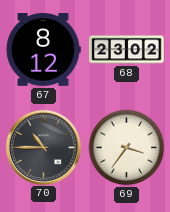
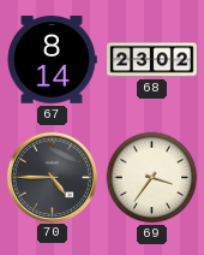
67: 8:12 -> 8:14
70: 10:45 -> 4:45
